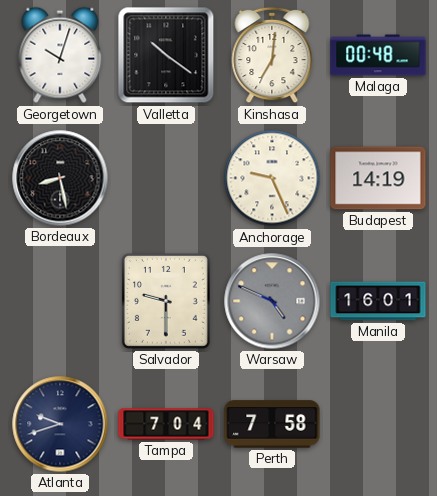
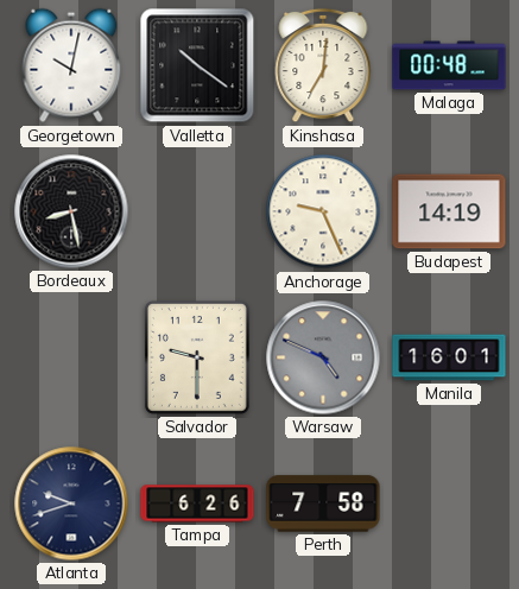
Georgetown: 10:03 -> 10:02
Tampa: 7:04 -> 6:26
